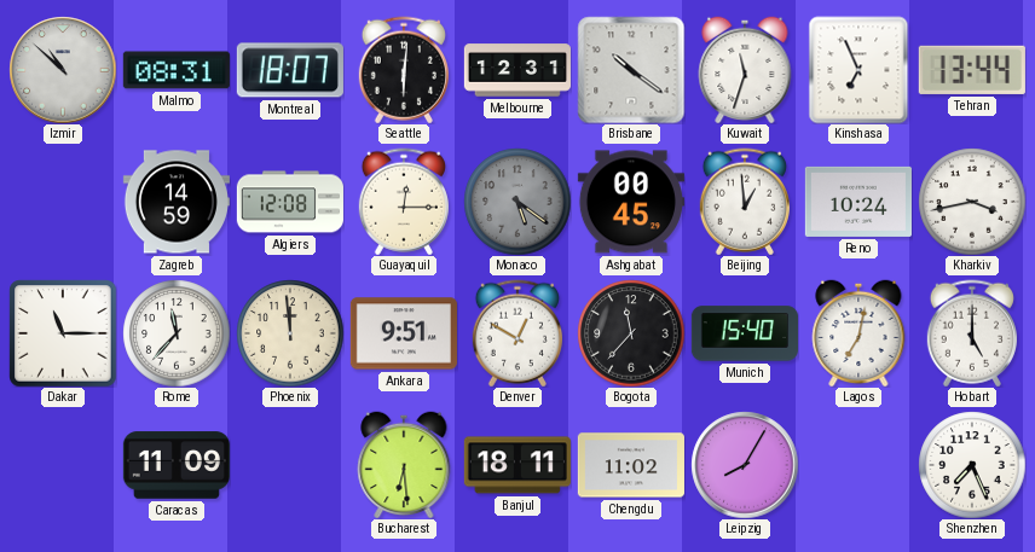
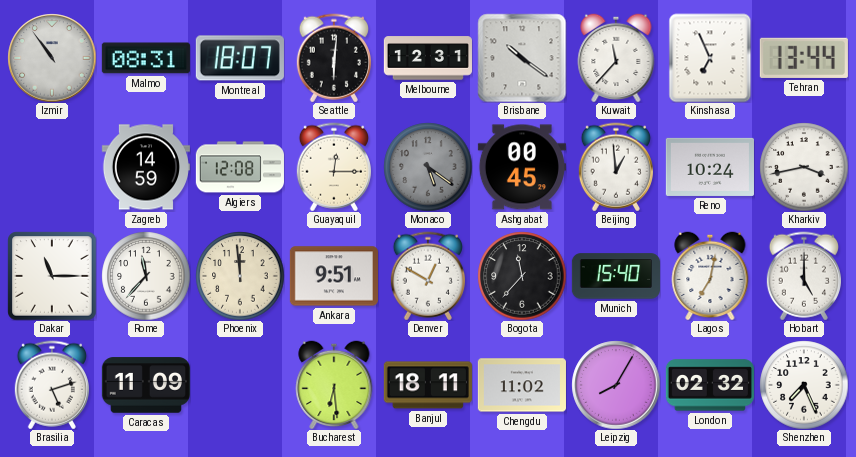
Izmir: 10:52 -> 10:54
Kuwait: 11:33 -> 11:37
Brasilia: none -> 5:12
London: none -> 02:32
